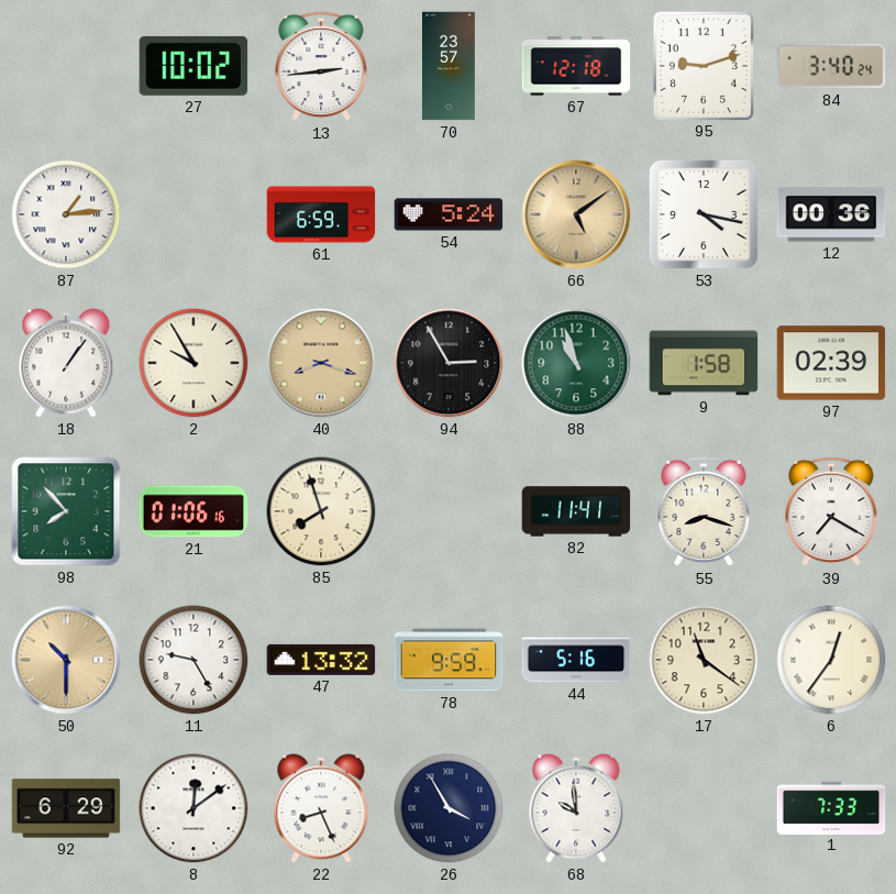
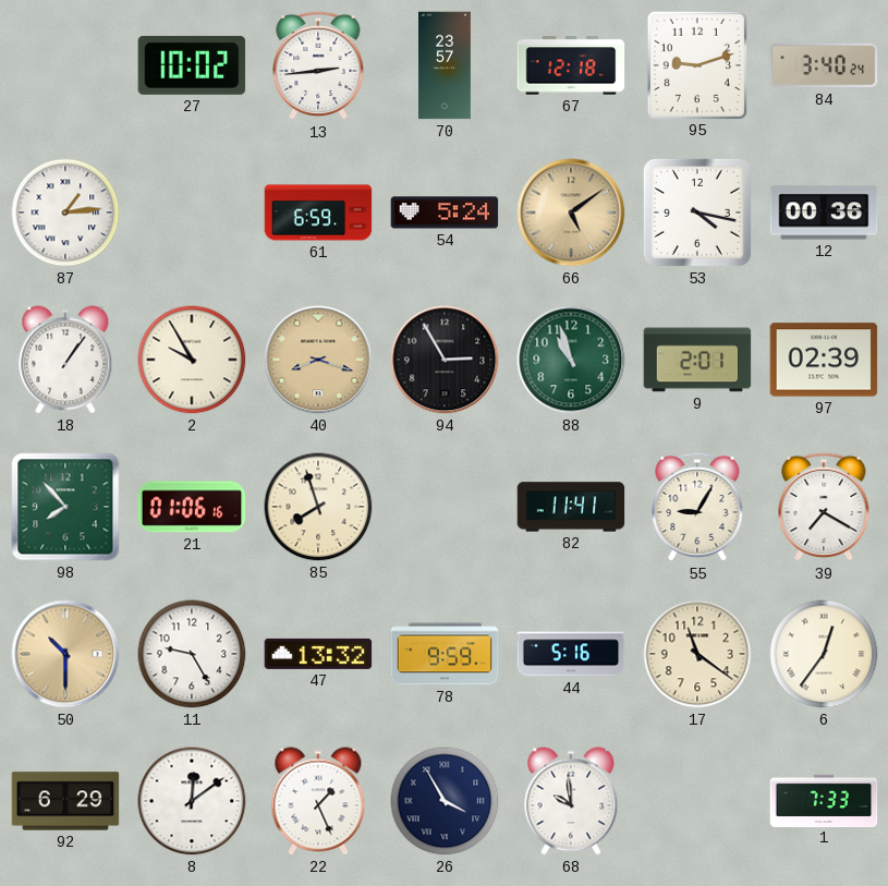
9: 1:58 -> 2:01
55: 8:18 -> 9:05
22: 8:26 -> 1:26
